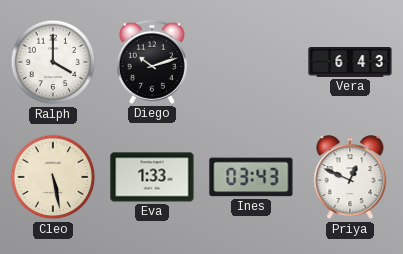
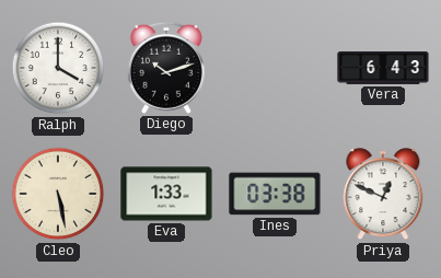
Ines: 03:43 -> 03:38
